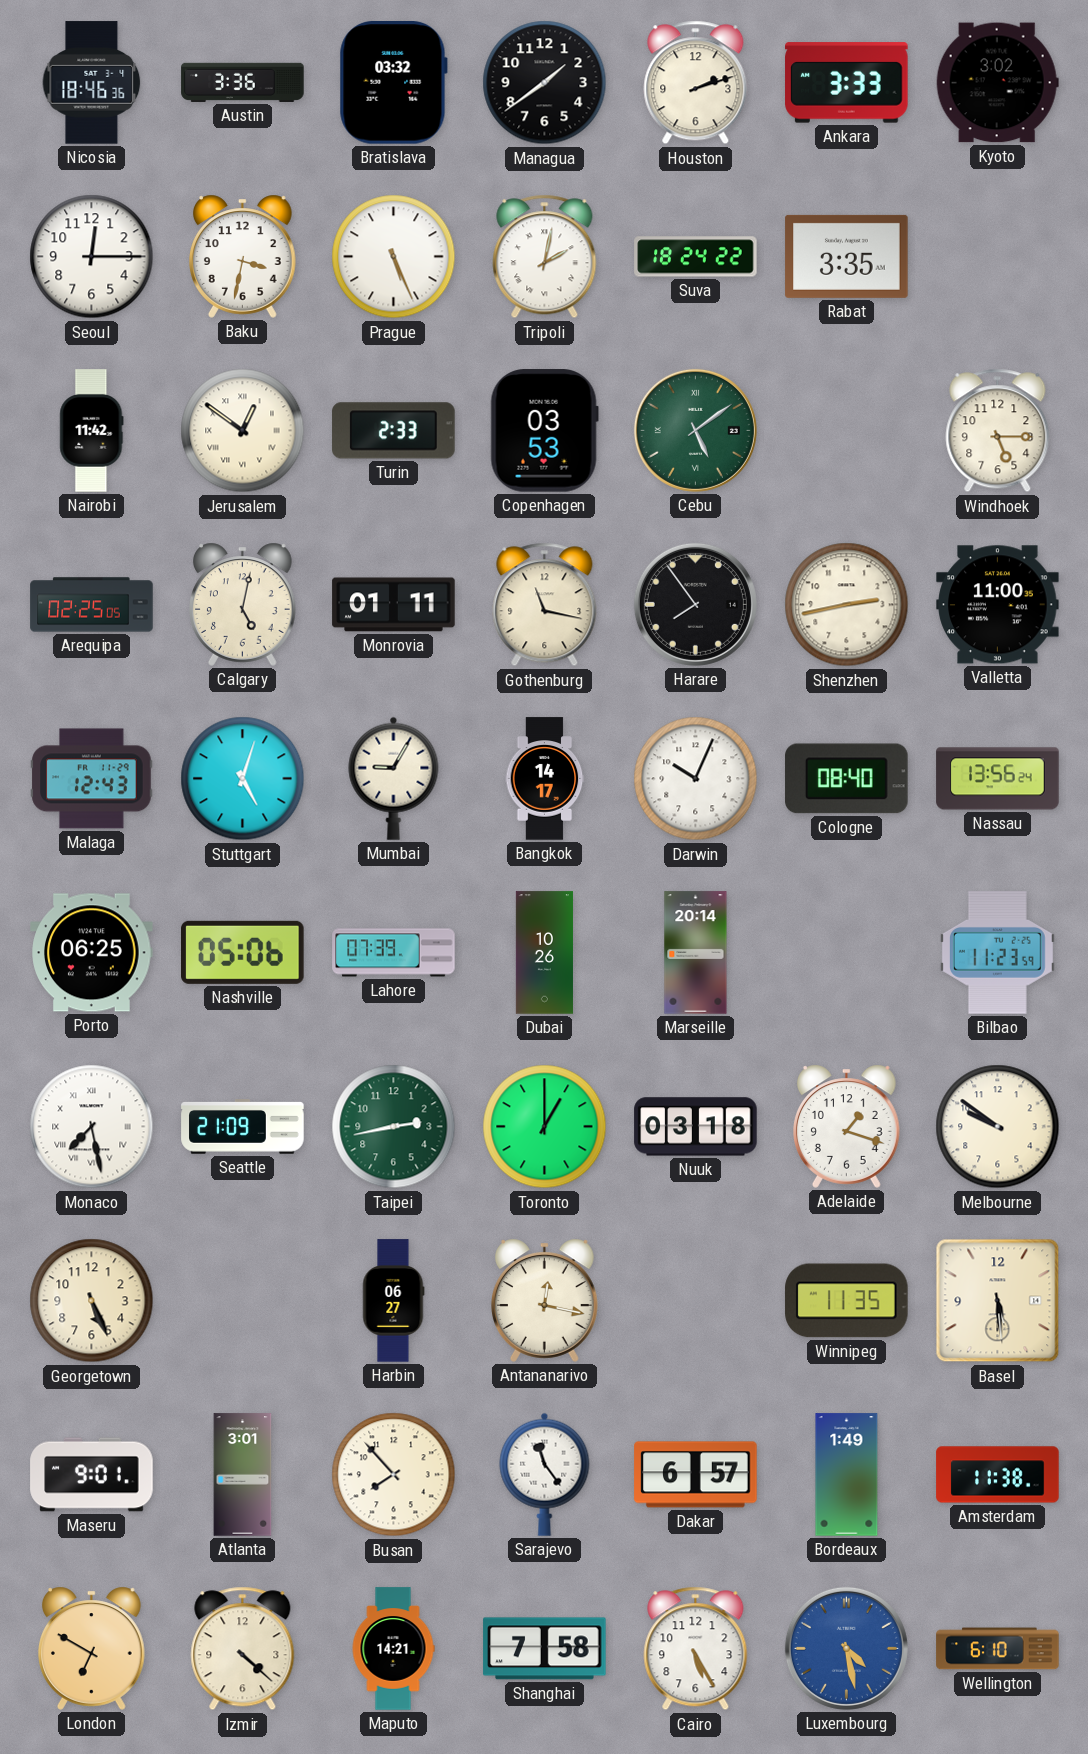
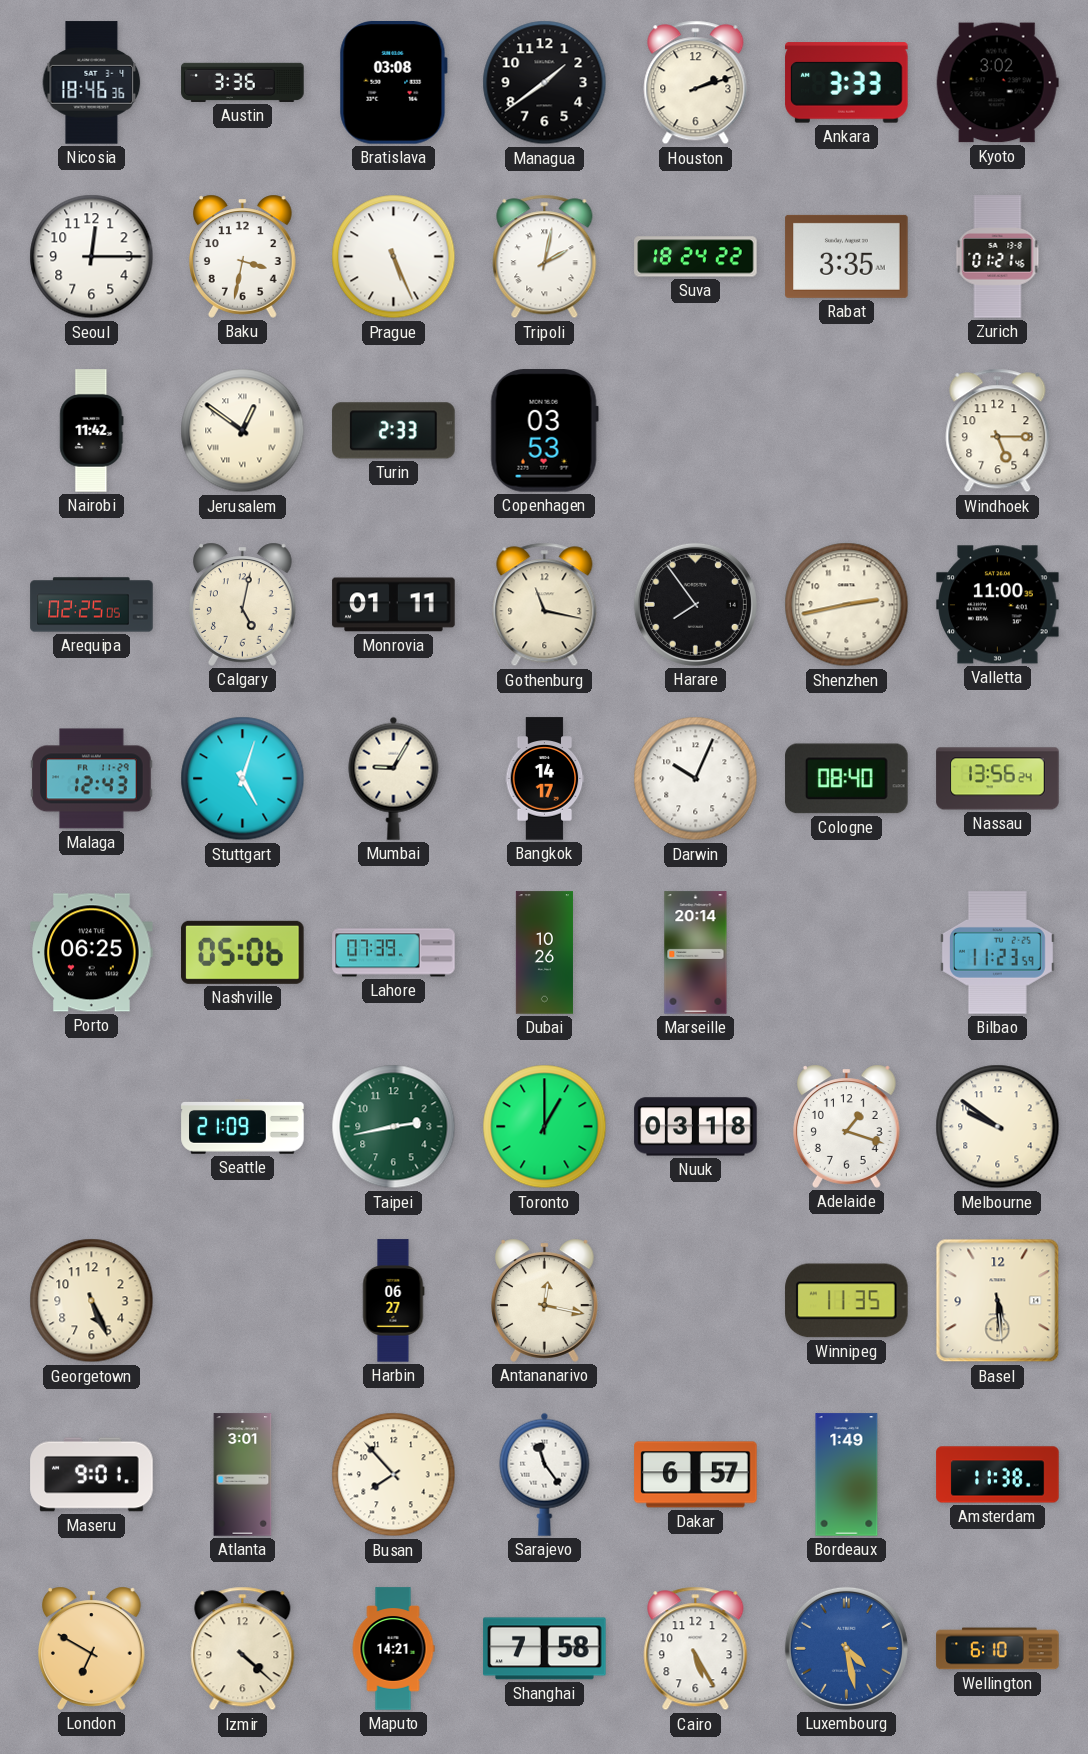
Bratislava: 03:32 -> 03:08
Zurich: none -> 01:21
Cebu: 5:09 -> none
Monaco: 7:28 -> none
